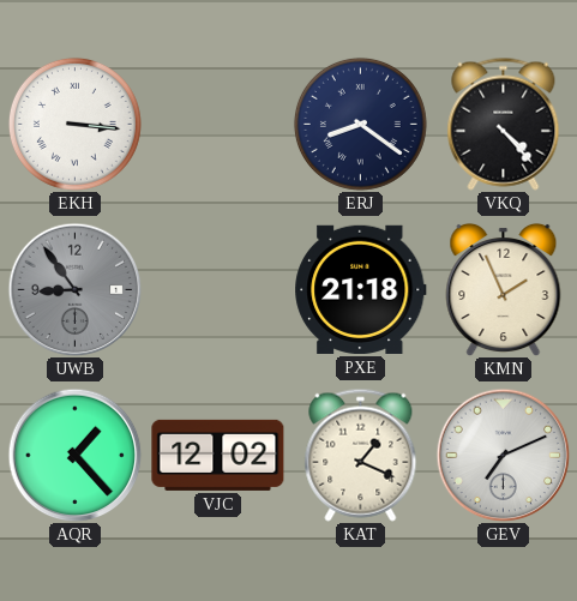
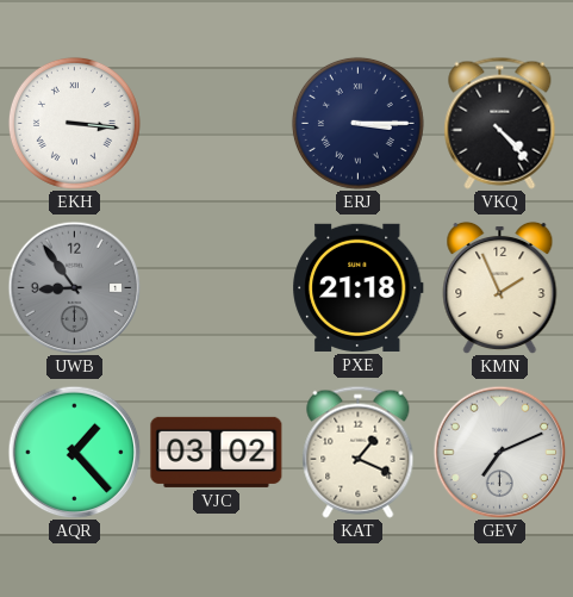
ERJ: 8:21 -> 3:15
VJC: 12:02 -> 03:02
